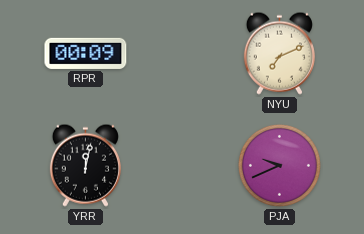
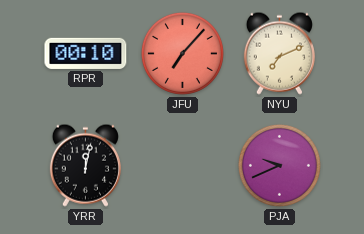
RPR: 00:09 -> 00:10
JFU: none -> 7:07
